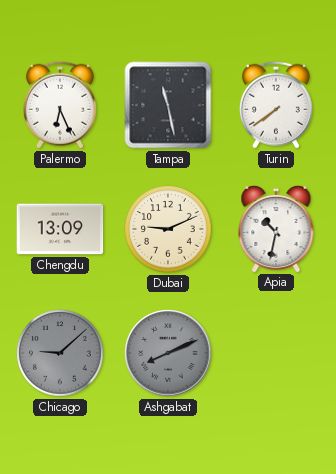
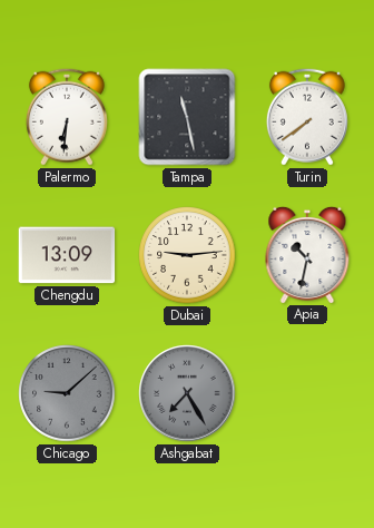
Palermo: 6:26 -> 6:31
Dubai: 9:11 -> 9:14
Ashgabat: 8:11 -> 7:25
